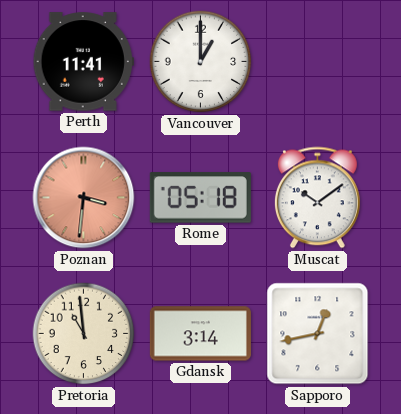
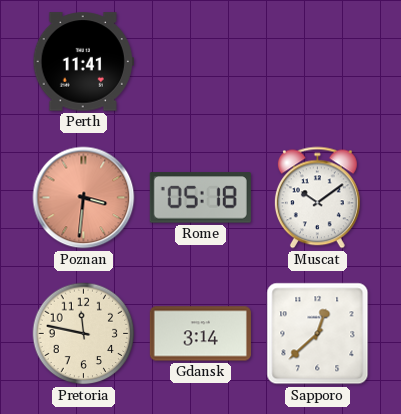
Vancouver: 1:00 -> none
Pretoria: 10:59 -> 11:47
Sapporo: 12:43 -> 12:38
